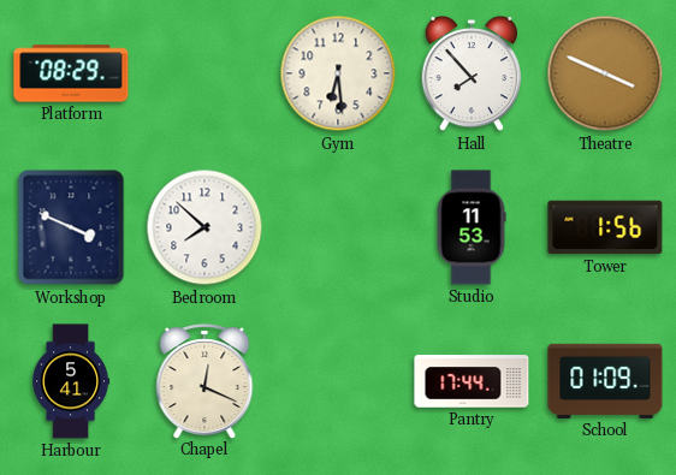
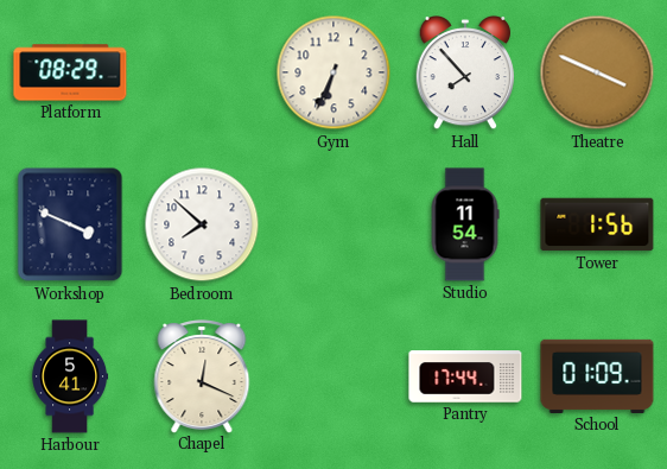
Gym: 6:29 -> 6:34
Studio: 11:53 -> 11:54
